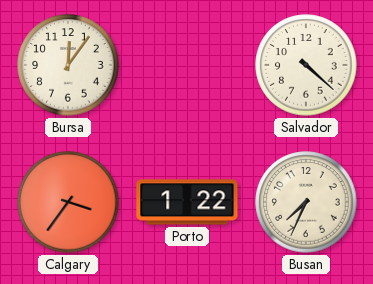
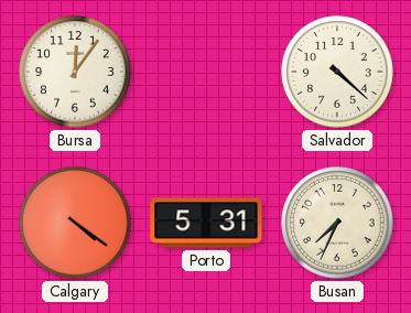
Calgary: 3:36 -> 4:21
Porto: 1:22 -> 5:31
